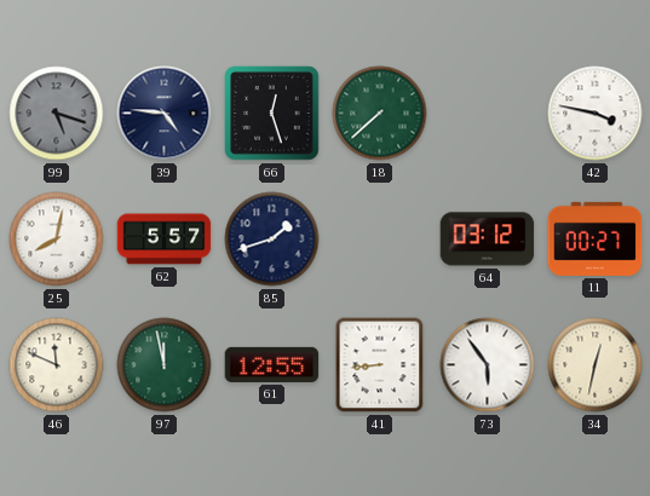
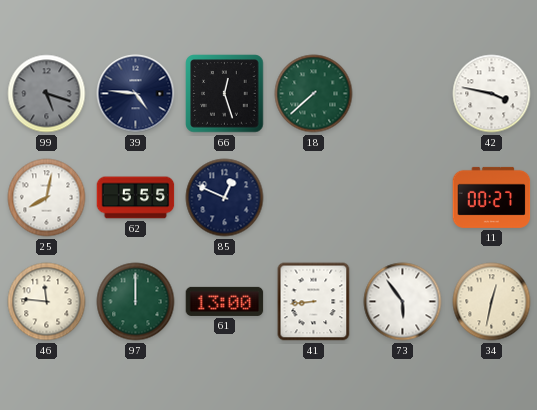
62: 5:57 -> 5:55
85: 1:42 -> 12:49
64: 03:12 -> none
46: 11:49 -> 11:46
97: 11:58 -> 12:00
61: 12:55 -> 13:00
